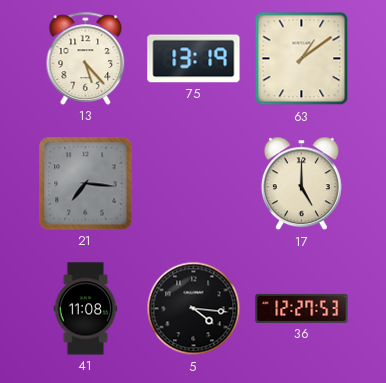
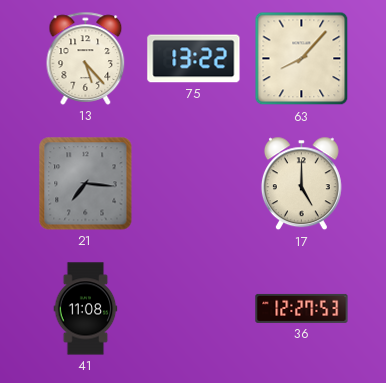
75: 13:19 -> 13:22
63: 1:09 -> 8:07
5: 4:16 -> none
